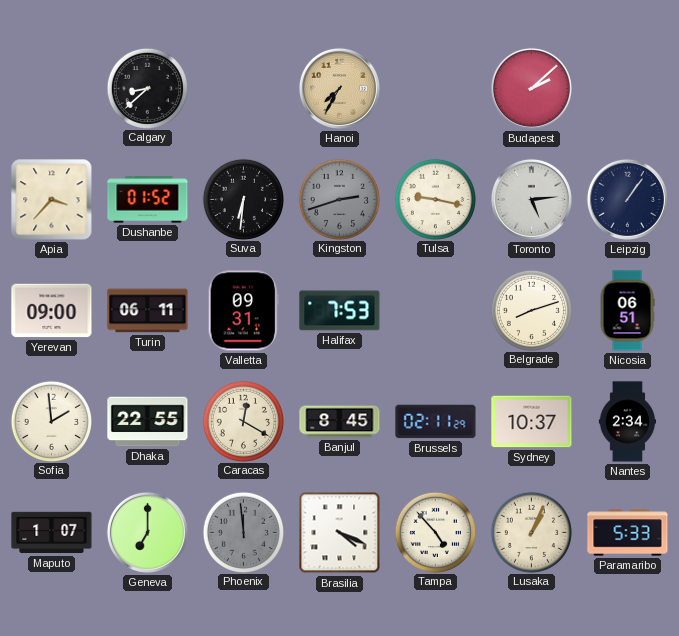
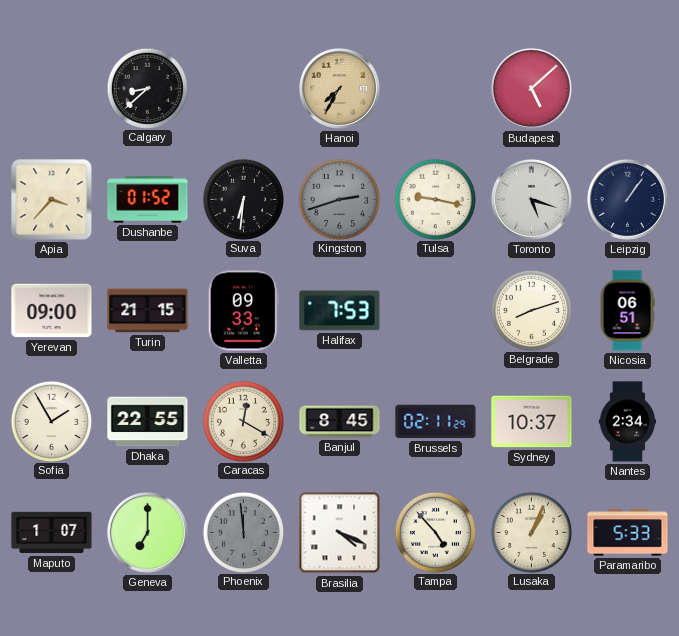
Budapest: 2:08 -> 5:08
Toronto: 5:14 -> 5:18
Turin: 06:11 -> 21:15
Valletta: 09:31 -> 09:33
Sofia: 1:59 -> 1:55
